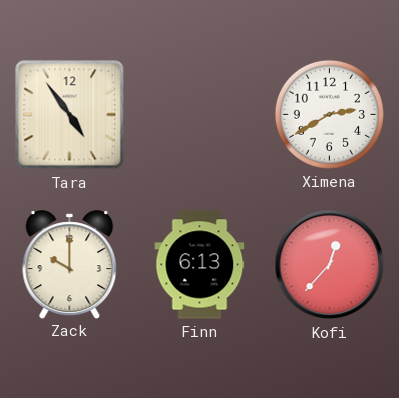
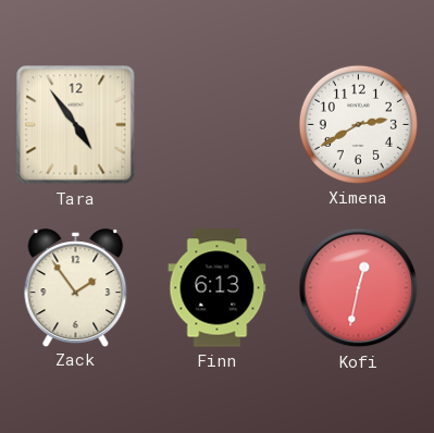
Zack: 10:00 -> 1:54
Kofi: 12:37 -> 12:32
